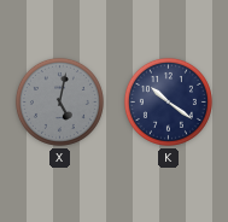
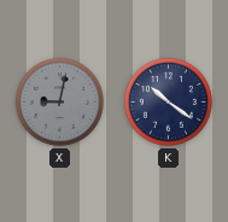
X: 5:02 -> 9:02
